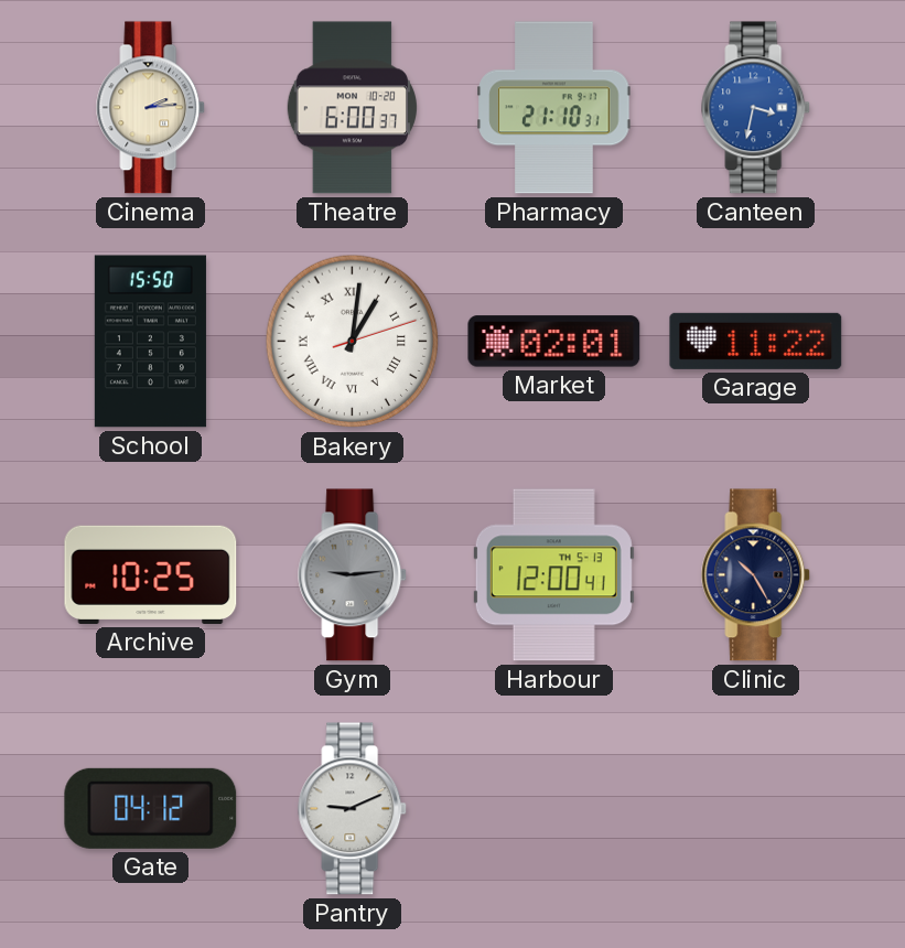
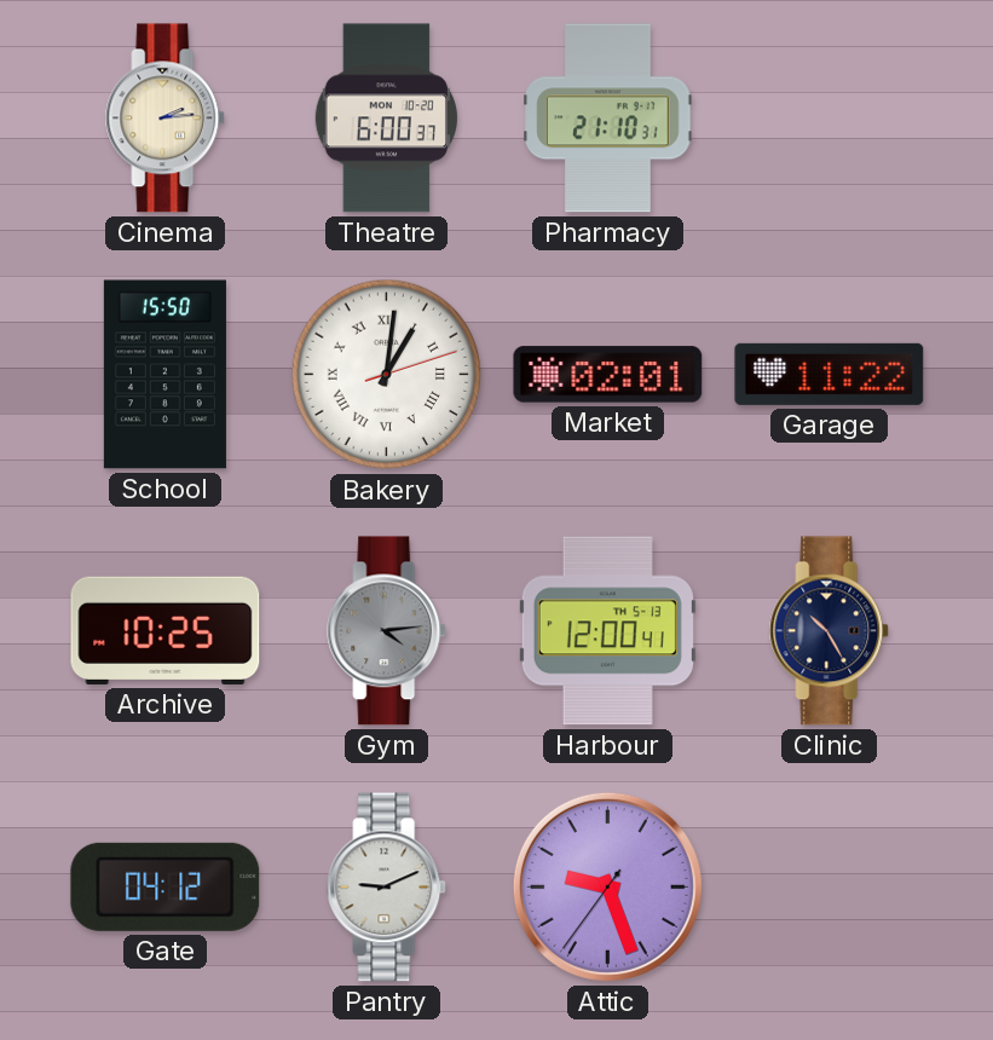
Canteen: 3:32 -> none
Gym: 9:14 -> 4:14
Attic: none -> 9:26
